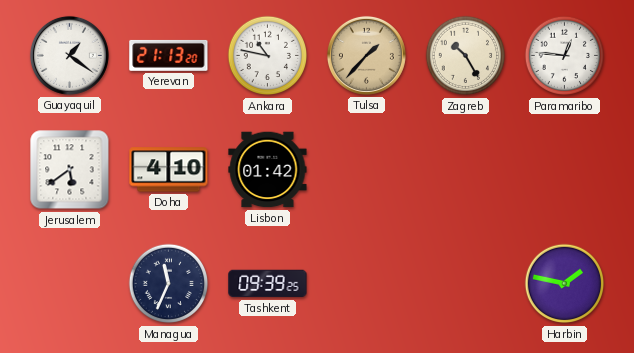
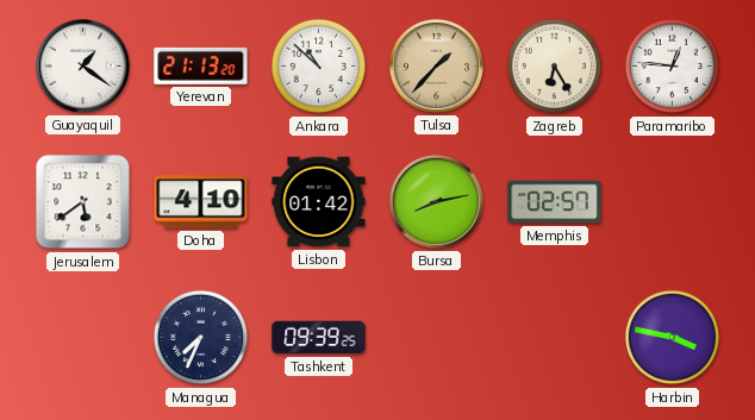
Ankara: 10:47 -> 10:52
Zagreb: 10:25 -> 6:25
Bursa: none -> 8:13
Memphis: none -> 02:57
Managua: 11:34 -> 7:34
Harbin: 1:47 -> 3:47
